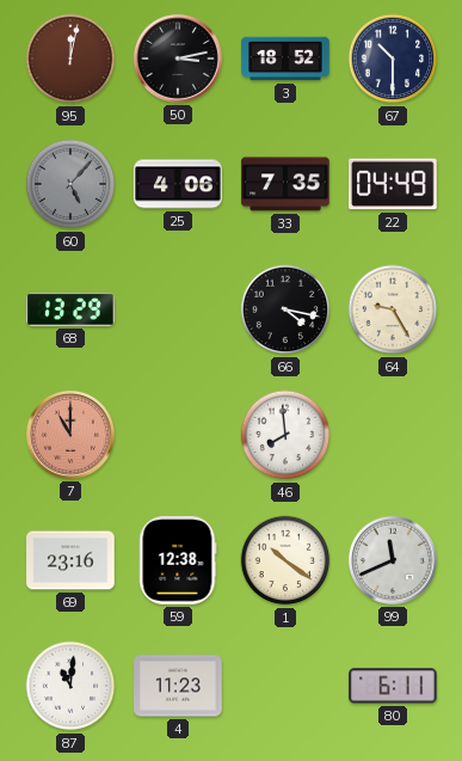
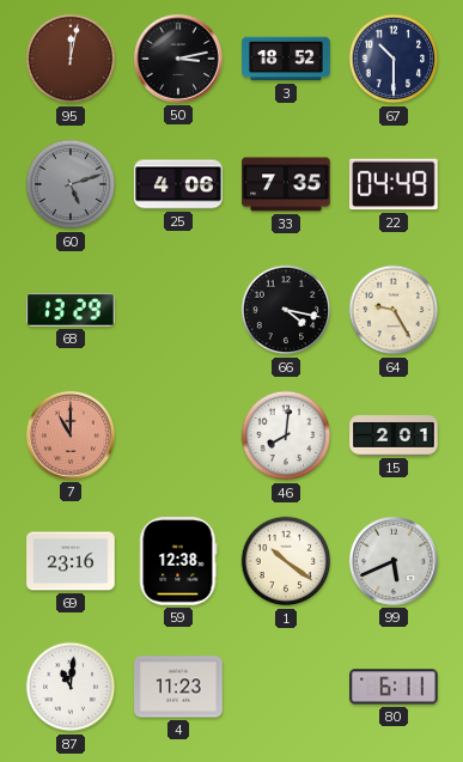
60: 5:07 -> 5:12
46: 7:59 -> 8:01
15: none -> 2:01
99: 11:41 -> 5:41
